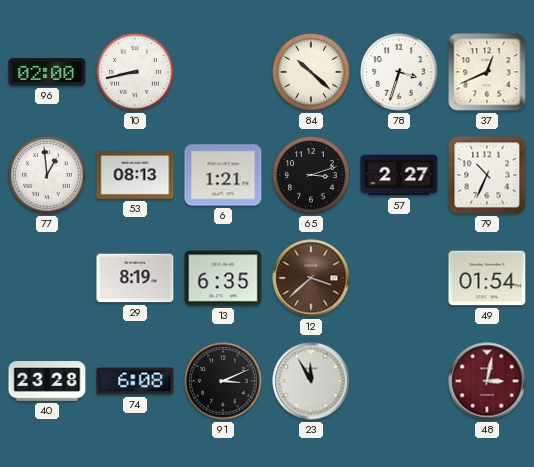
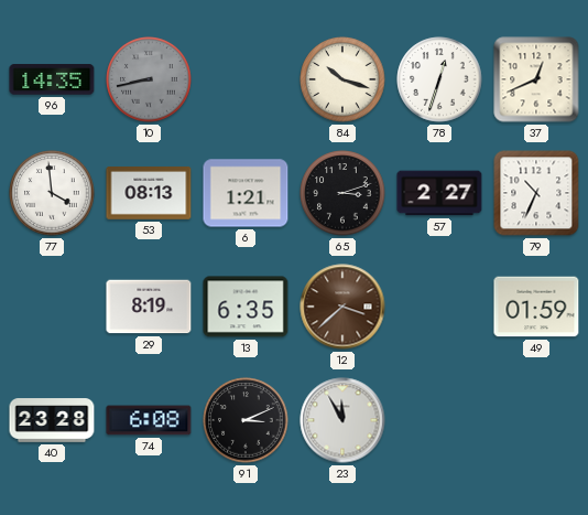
96: 02:00 -> 14:35
10 dial: white -> grey
84: 10:22 -> 10:18
78: 3:33 -> 12:33
77: 12:59 -> 3:59
49: 01:54 -> 01:59
48: 3:02 -> none
